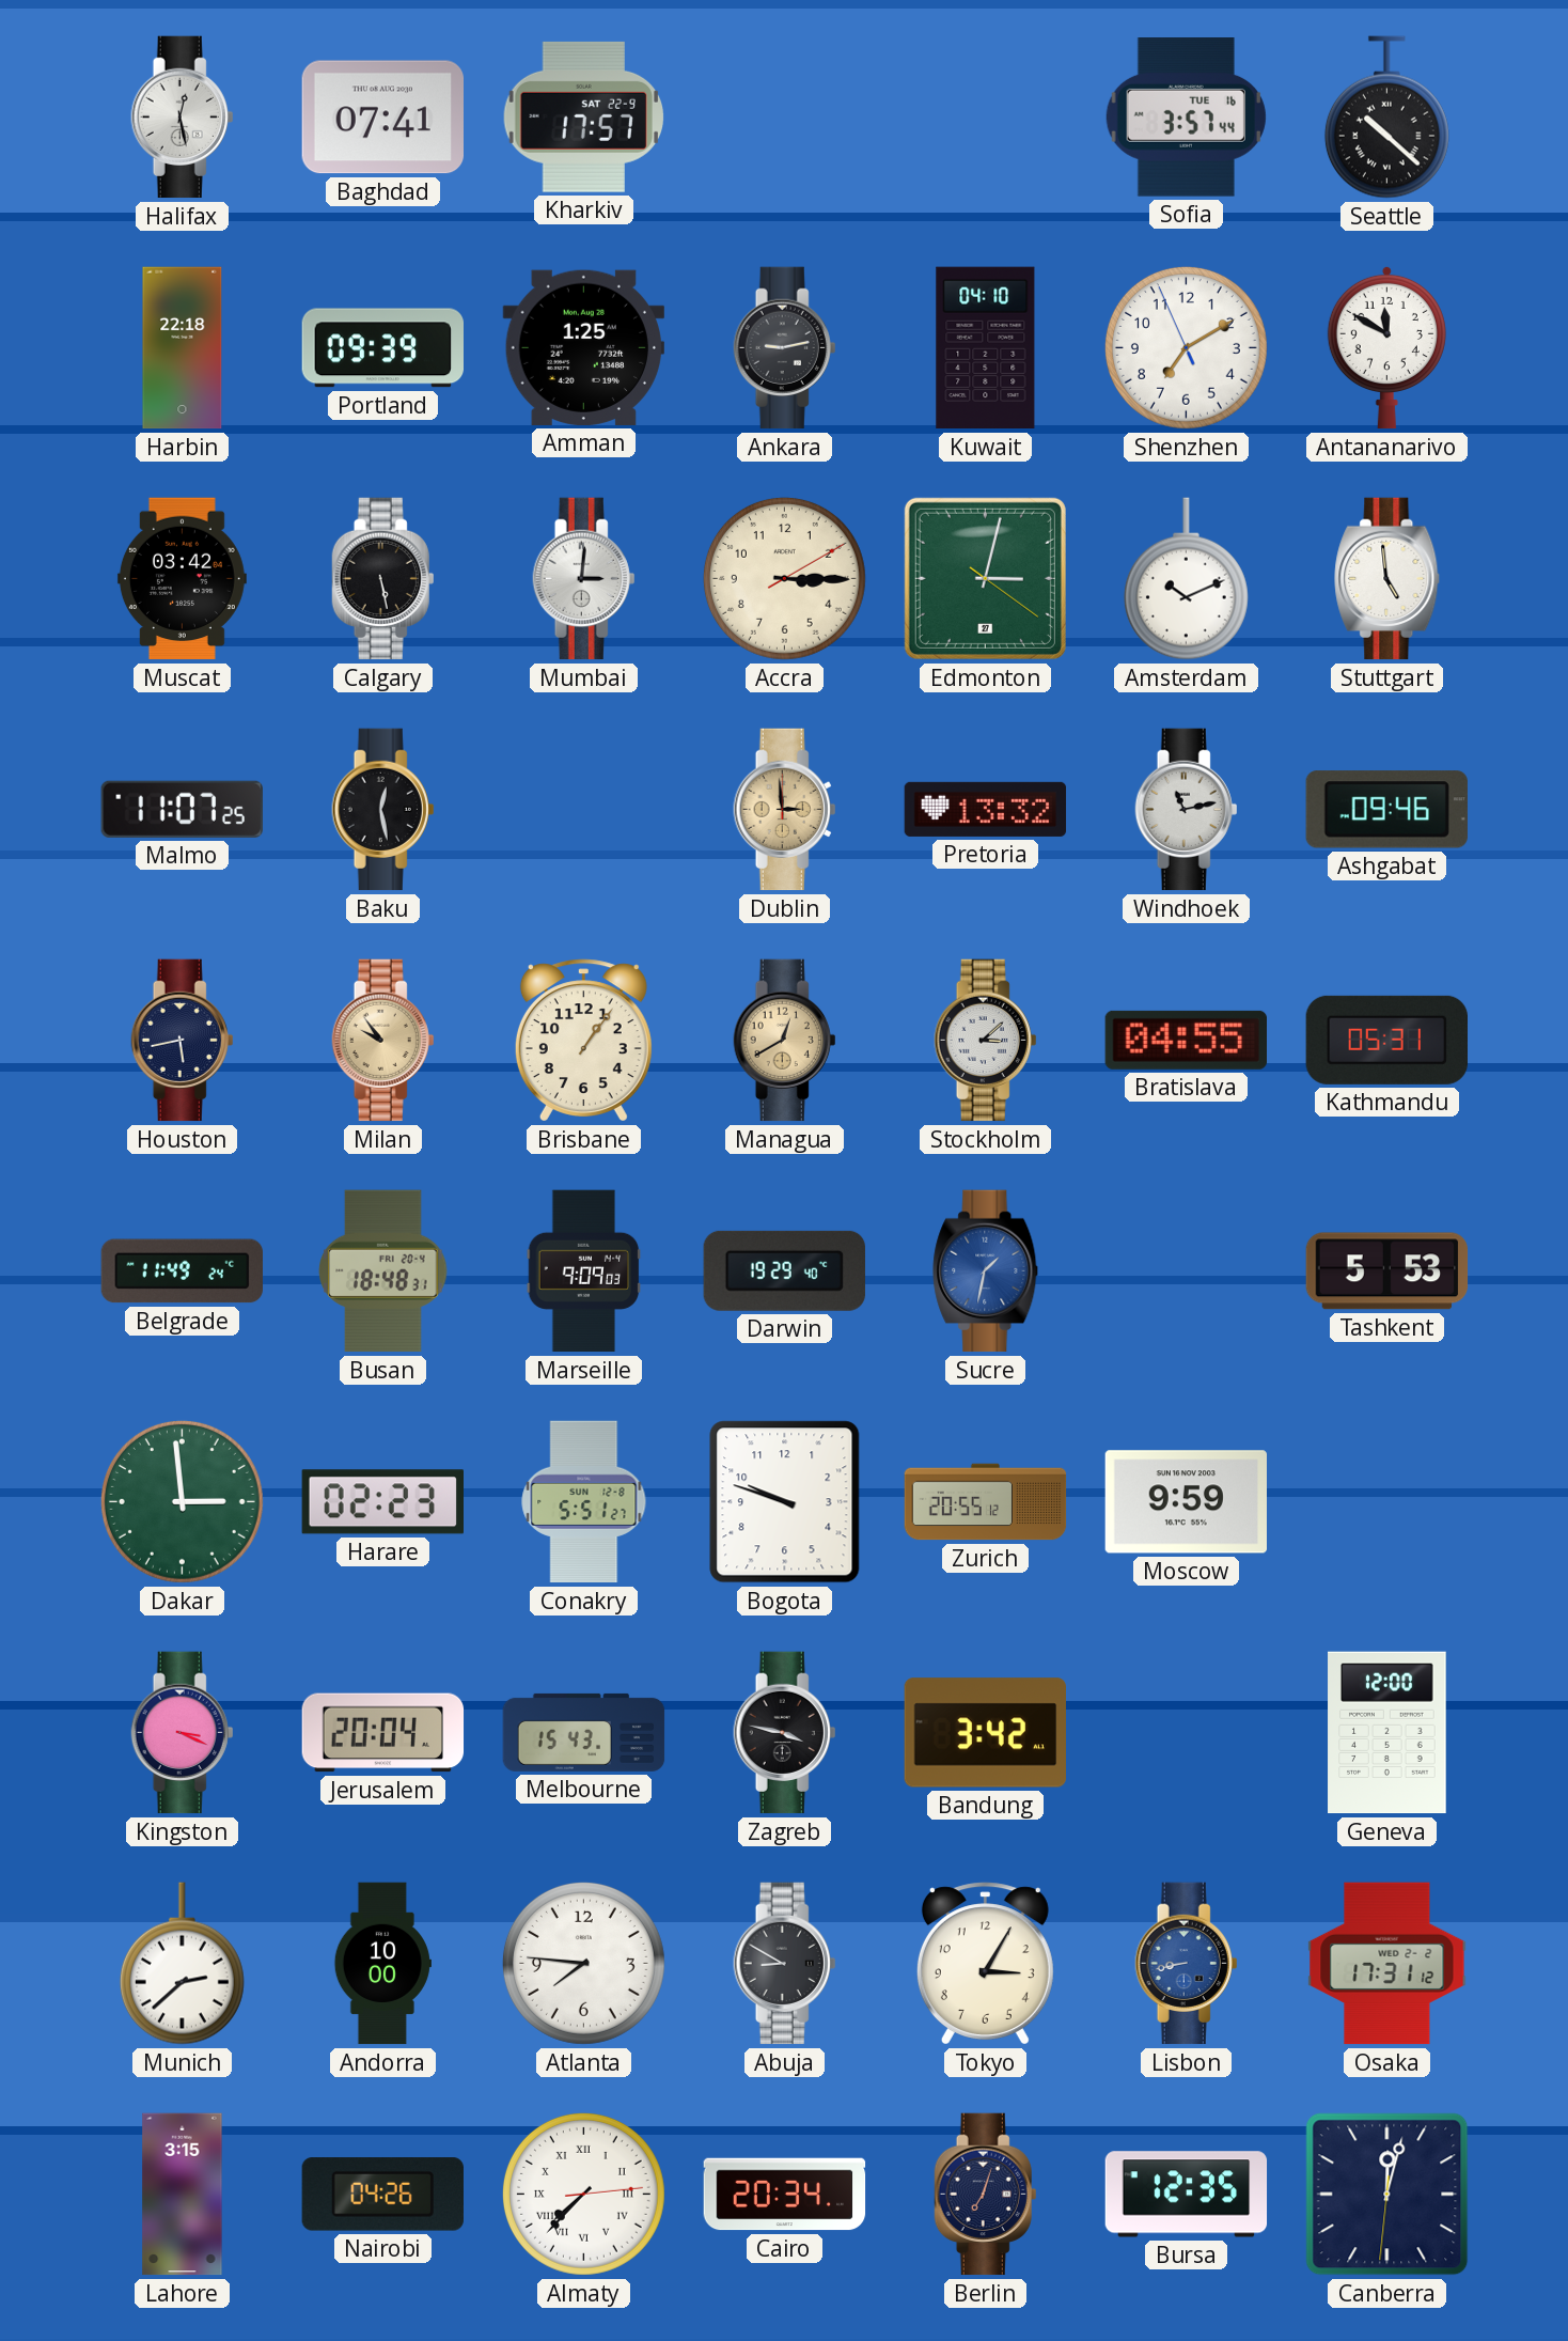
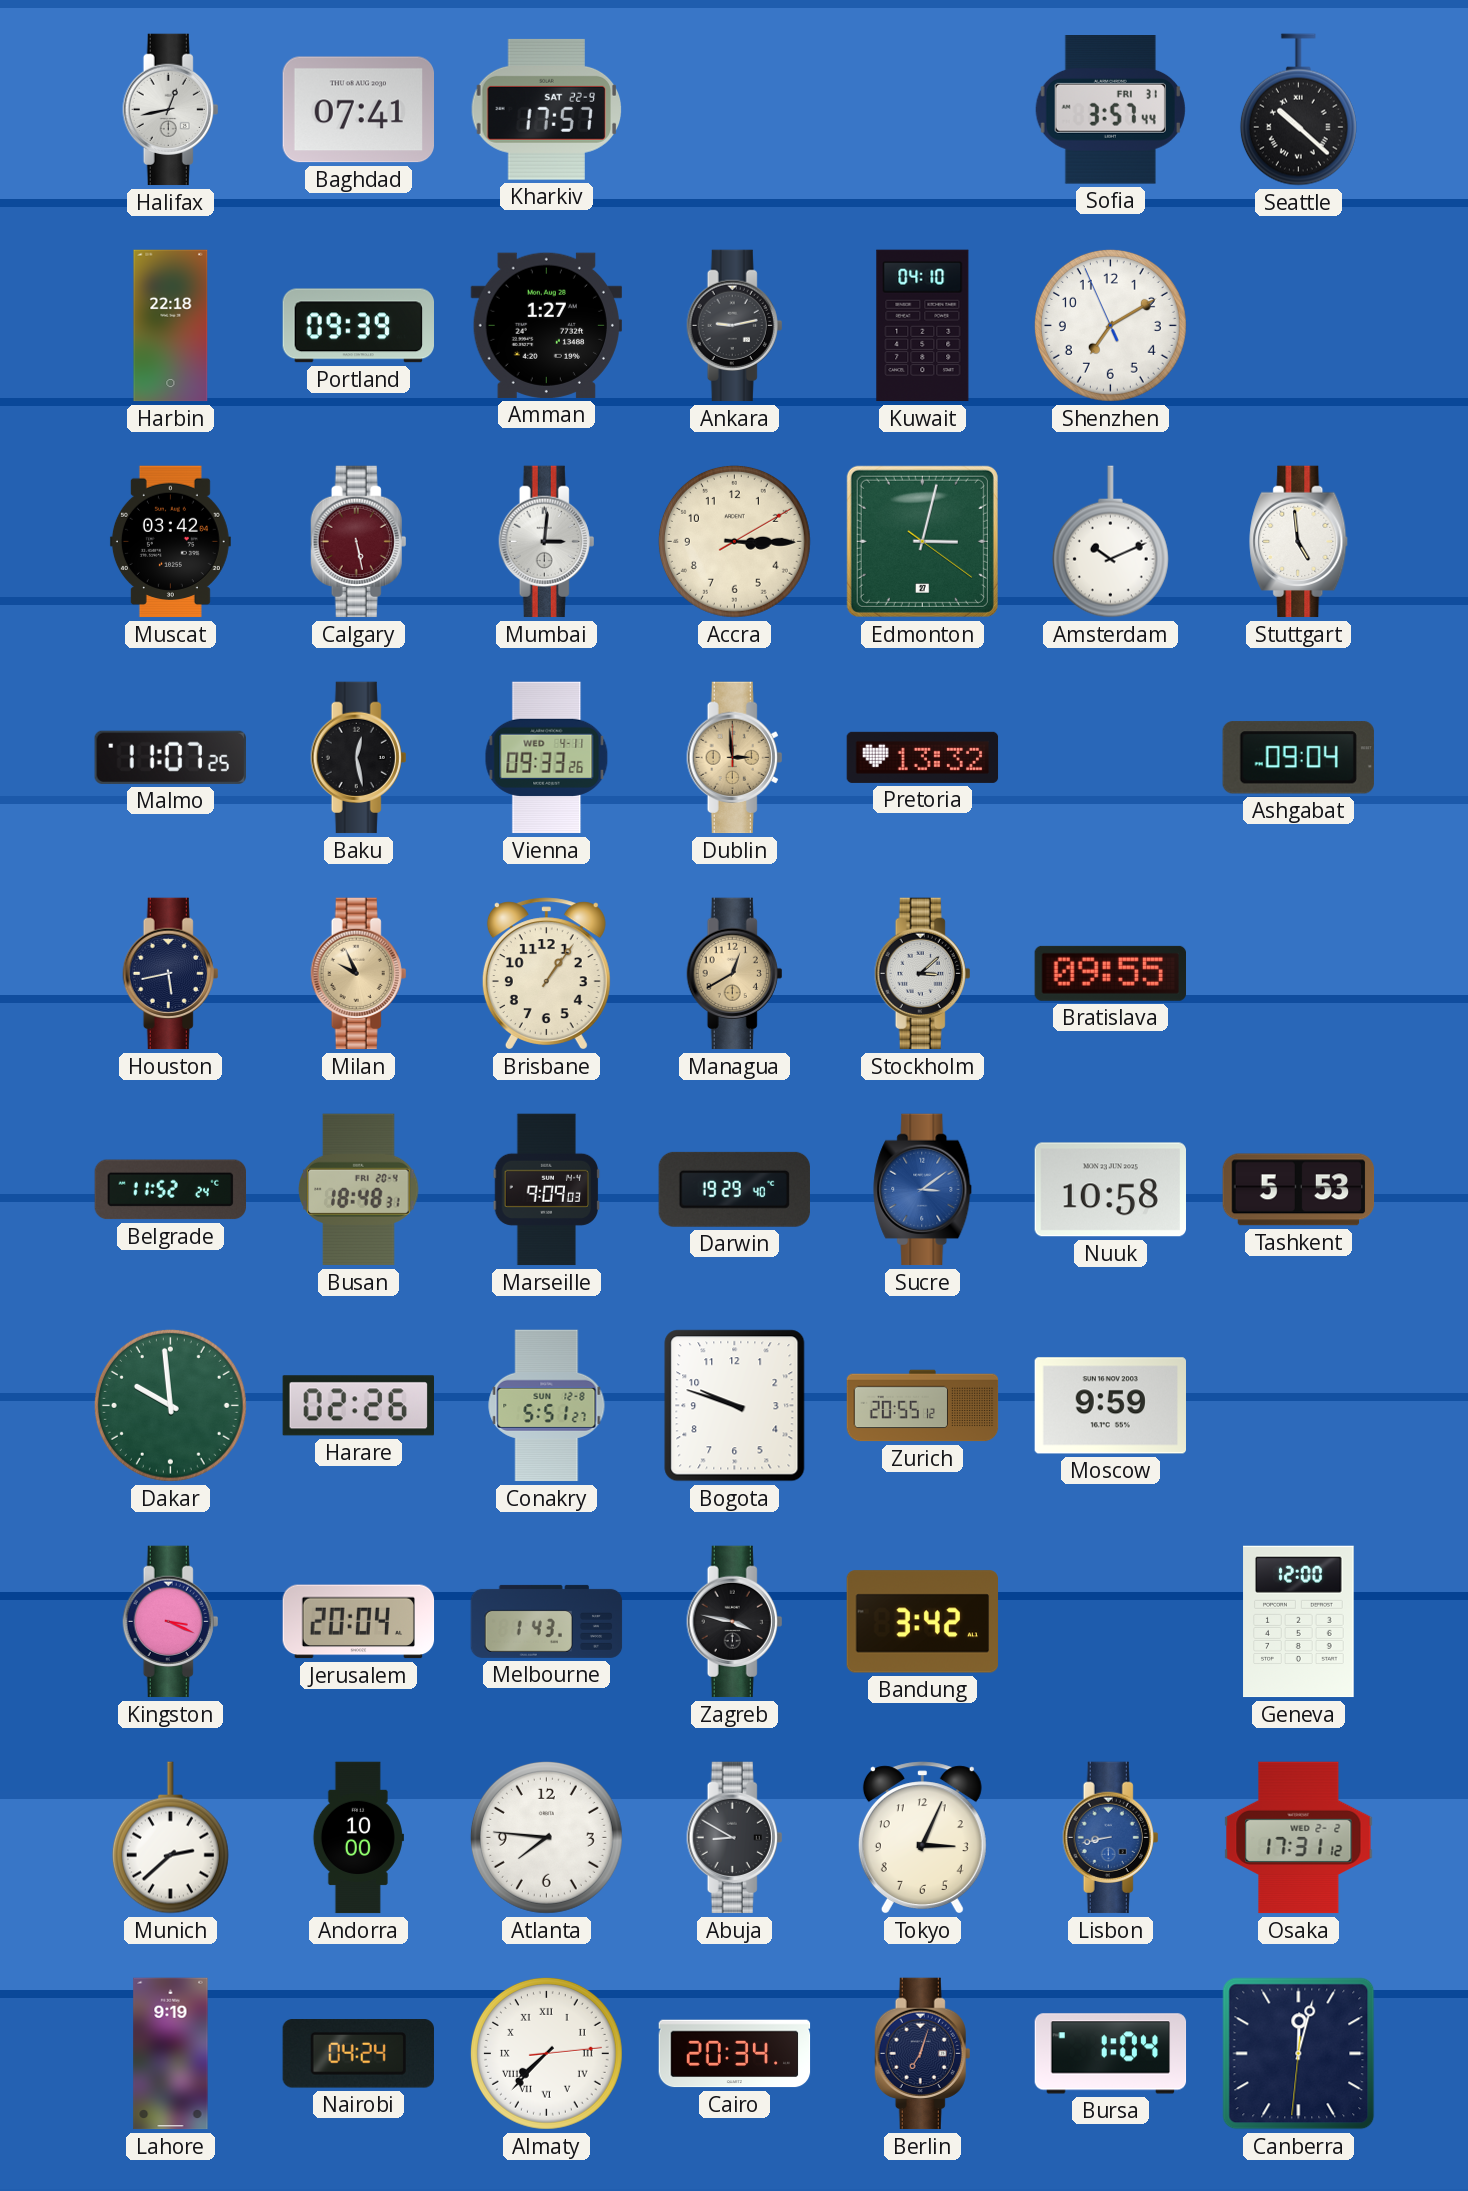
Halifax: 12:28 -> 12:43
Sofia date: TUE 16 -> FRI 31
Amman: 1:25 -> 1:27
Antananarivo: 11:50 -> none
Calgary dial: black -> burgundy
Vienna: none -> 09:33
Windhoek: 11:13 -> none
Ashgabat: 09:46 -> 09:04
Milan: 9:54 -> 9:56
Bratislava: 04:55 -> 09:55
Kathmandu: 05:31 -> none
Belgrade: 11:49 -> 11:52
Sucre: 1:32 -> 3:09
Nuuk: none -> 10:58
Dakar: 2:59 -> 9:59
Harare: 02:23 -> 02:26
Melbourne: 15:43 -> 1:43
Tokyo: 3:05 -> 3:04
Lahore: 3:15 -> 9:19
Nairobi: 04:26 -> 04:24
Bursa: 12:35 -> 1:04
